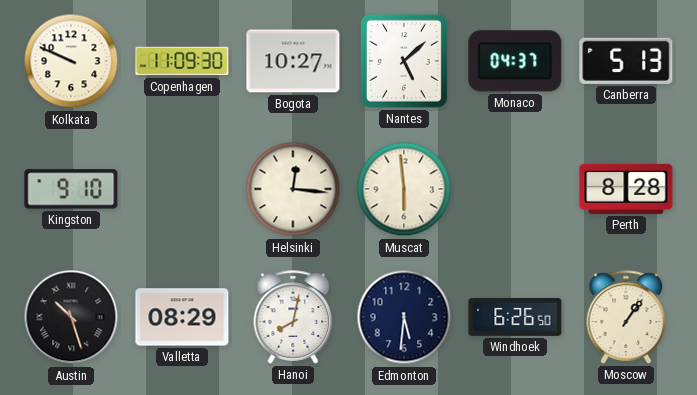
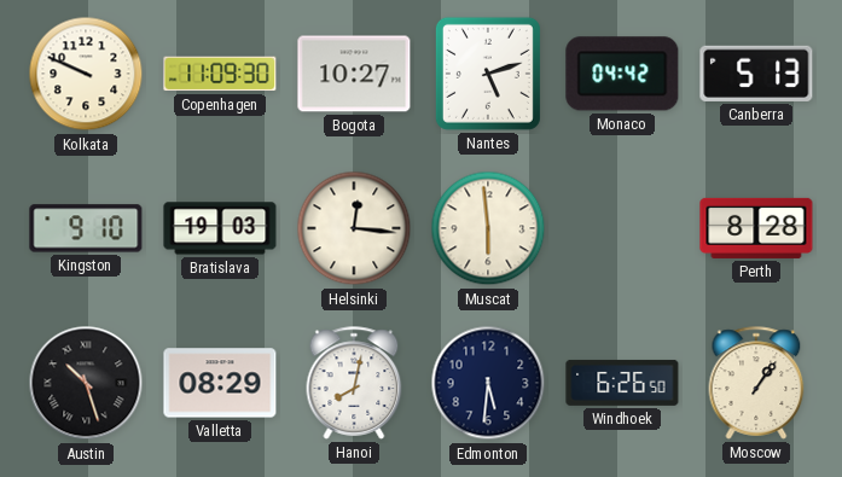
Nantes: 5:08 -> 5:12
Monaco: 04:37 -> 04:42
Bratislava: none -> 19:03
